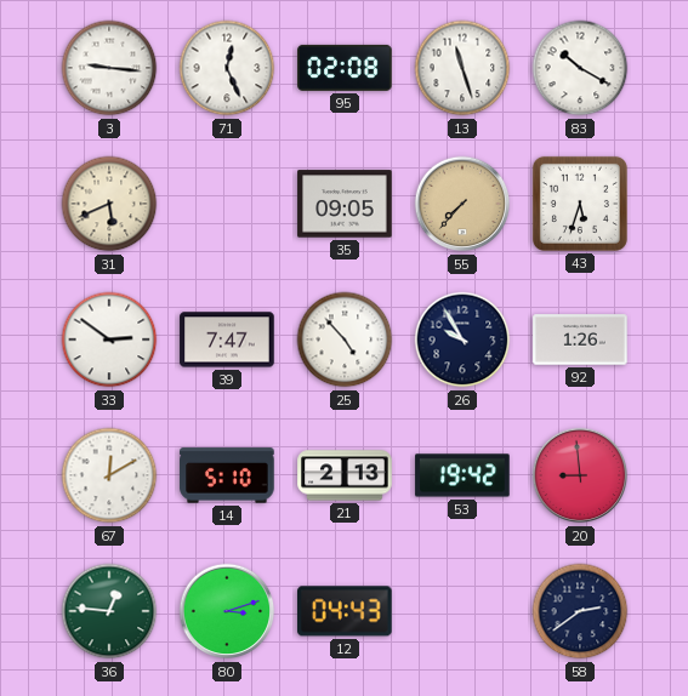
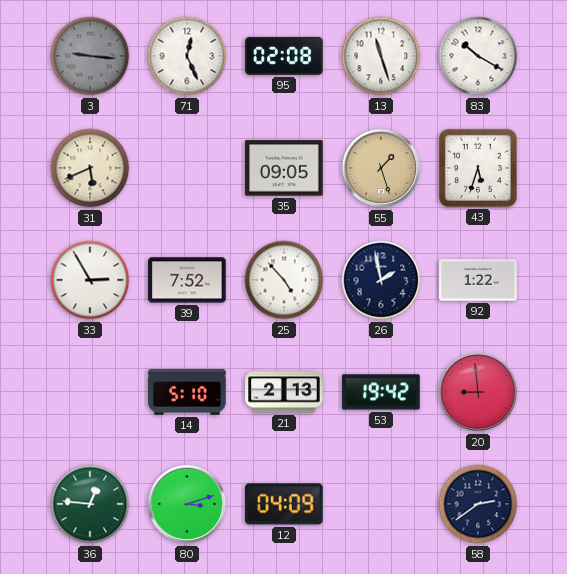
3 dial: white -> grey
55: 7:37 -> 1:27
33: 2:51 -> 2:55
39: 7:47 -> 7:52
26: 9:55 -> 1:58
92: 1:26 -> 1:22
67: 12:10 -> none
12: 04:43 -> 04:09
